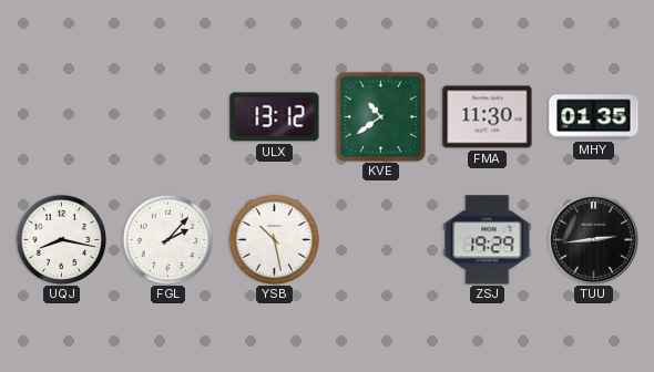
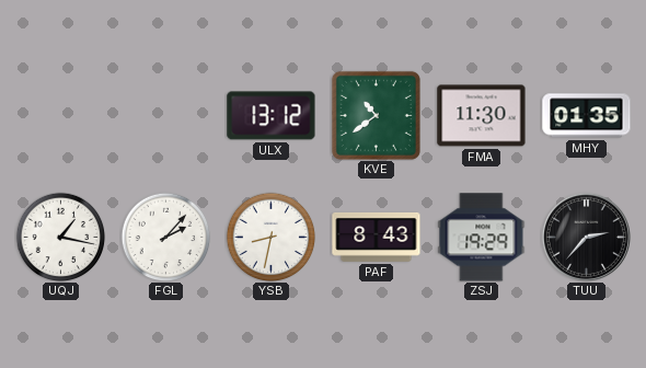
UQJ: 8:17 -> 1:17
YSB: 10:28 -> 8:32
PAF: none -> 8:43
TUU: 2:44 -> 2:37
